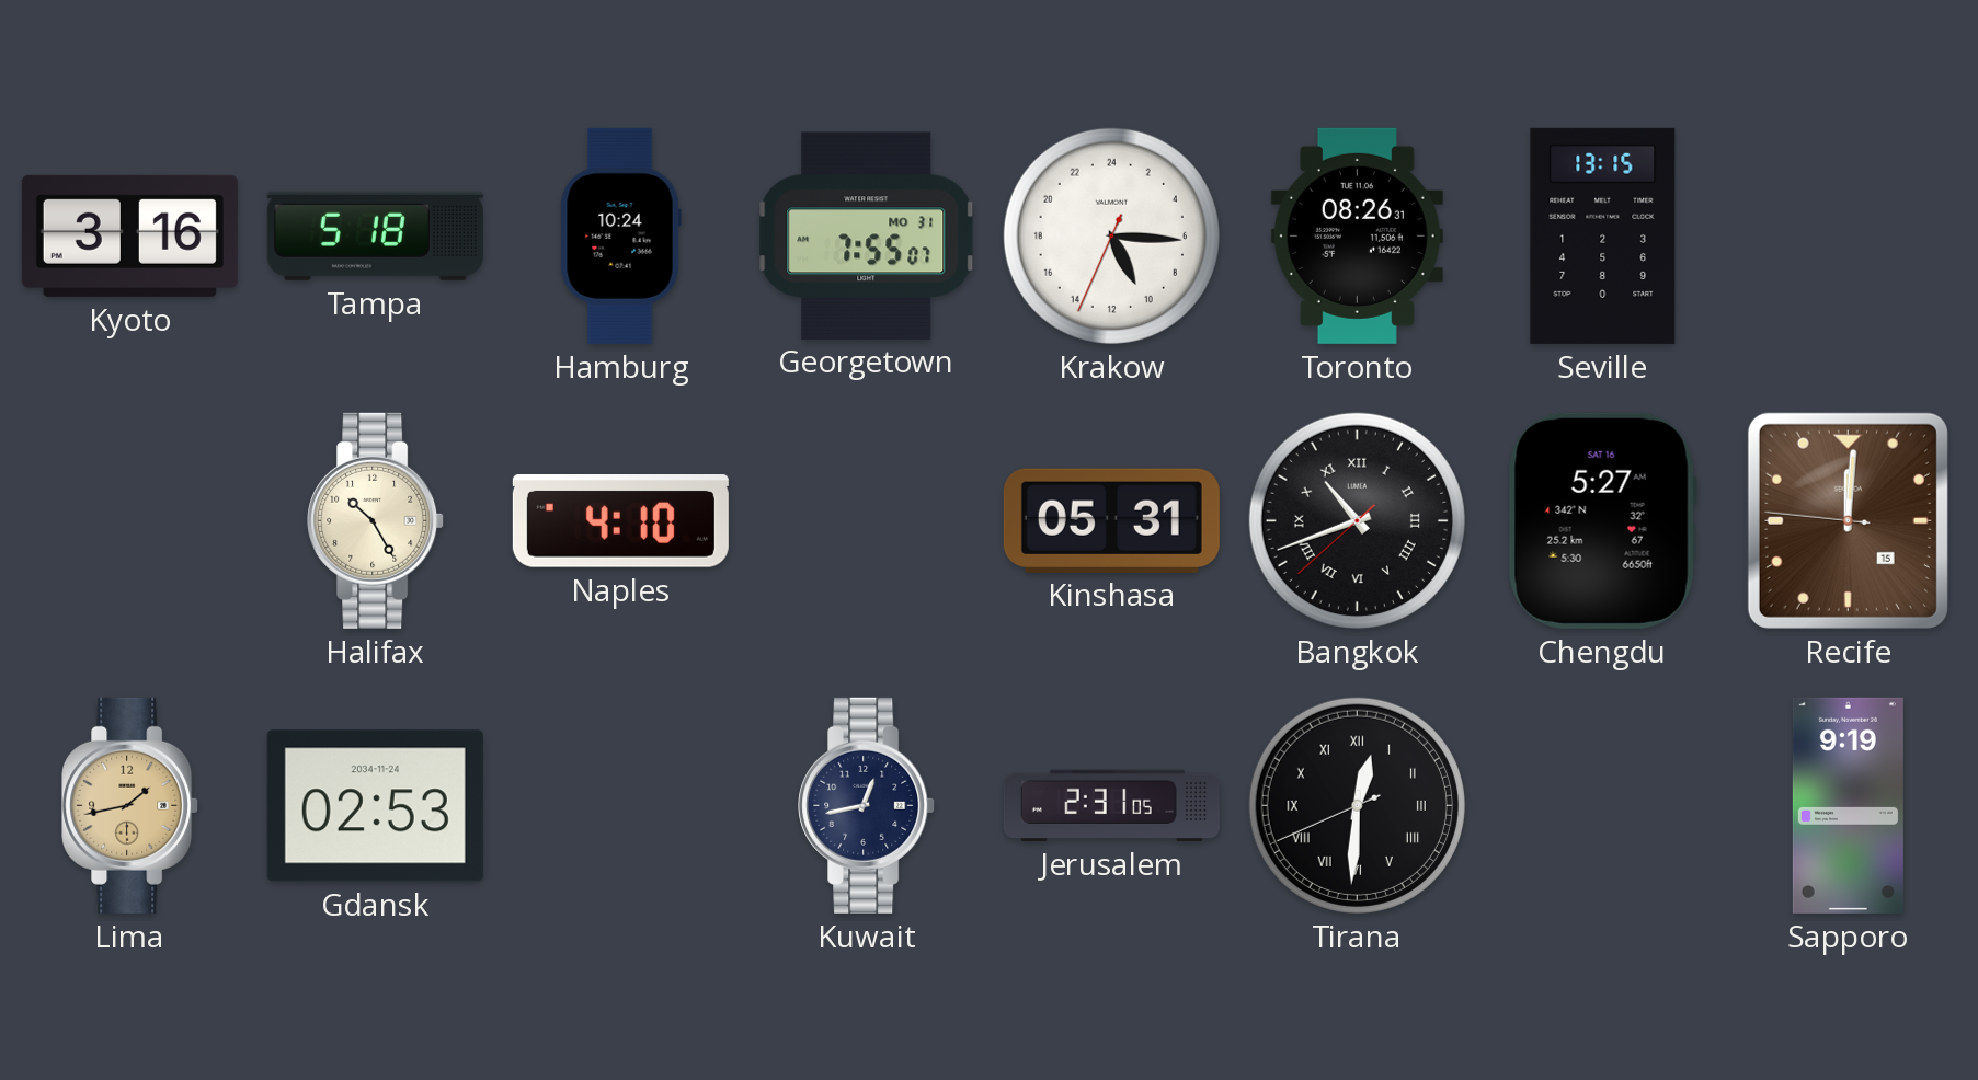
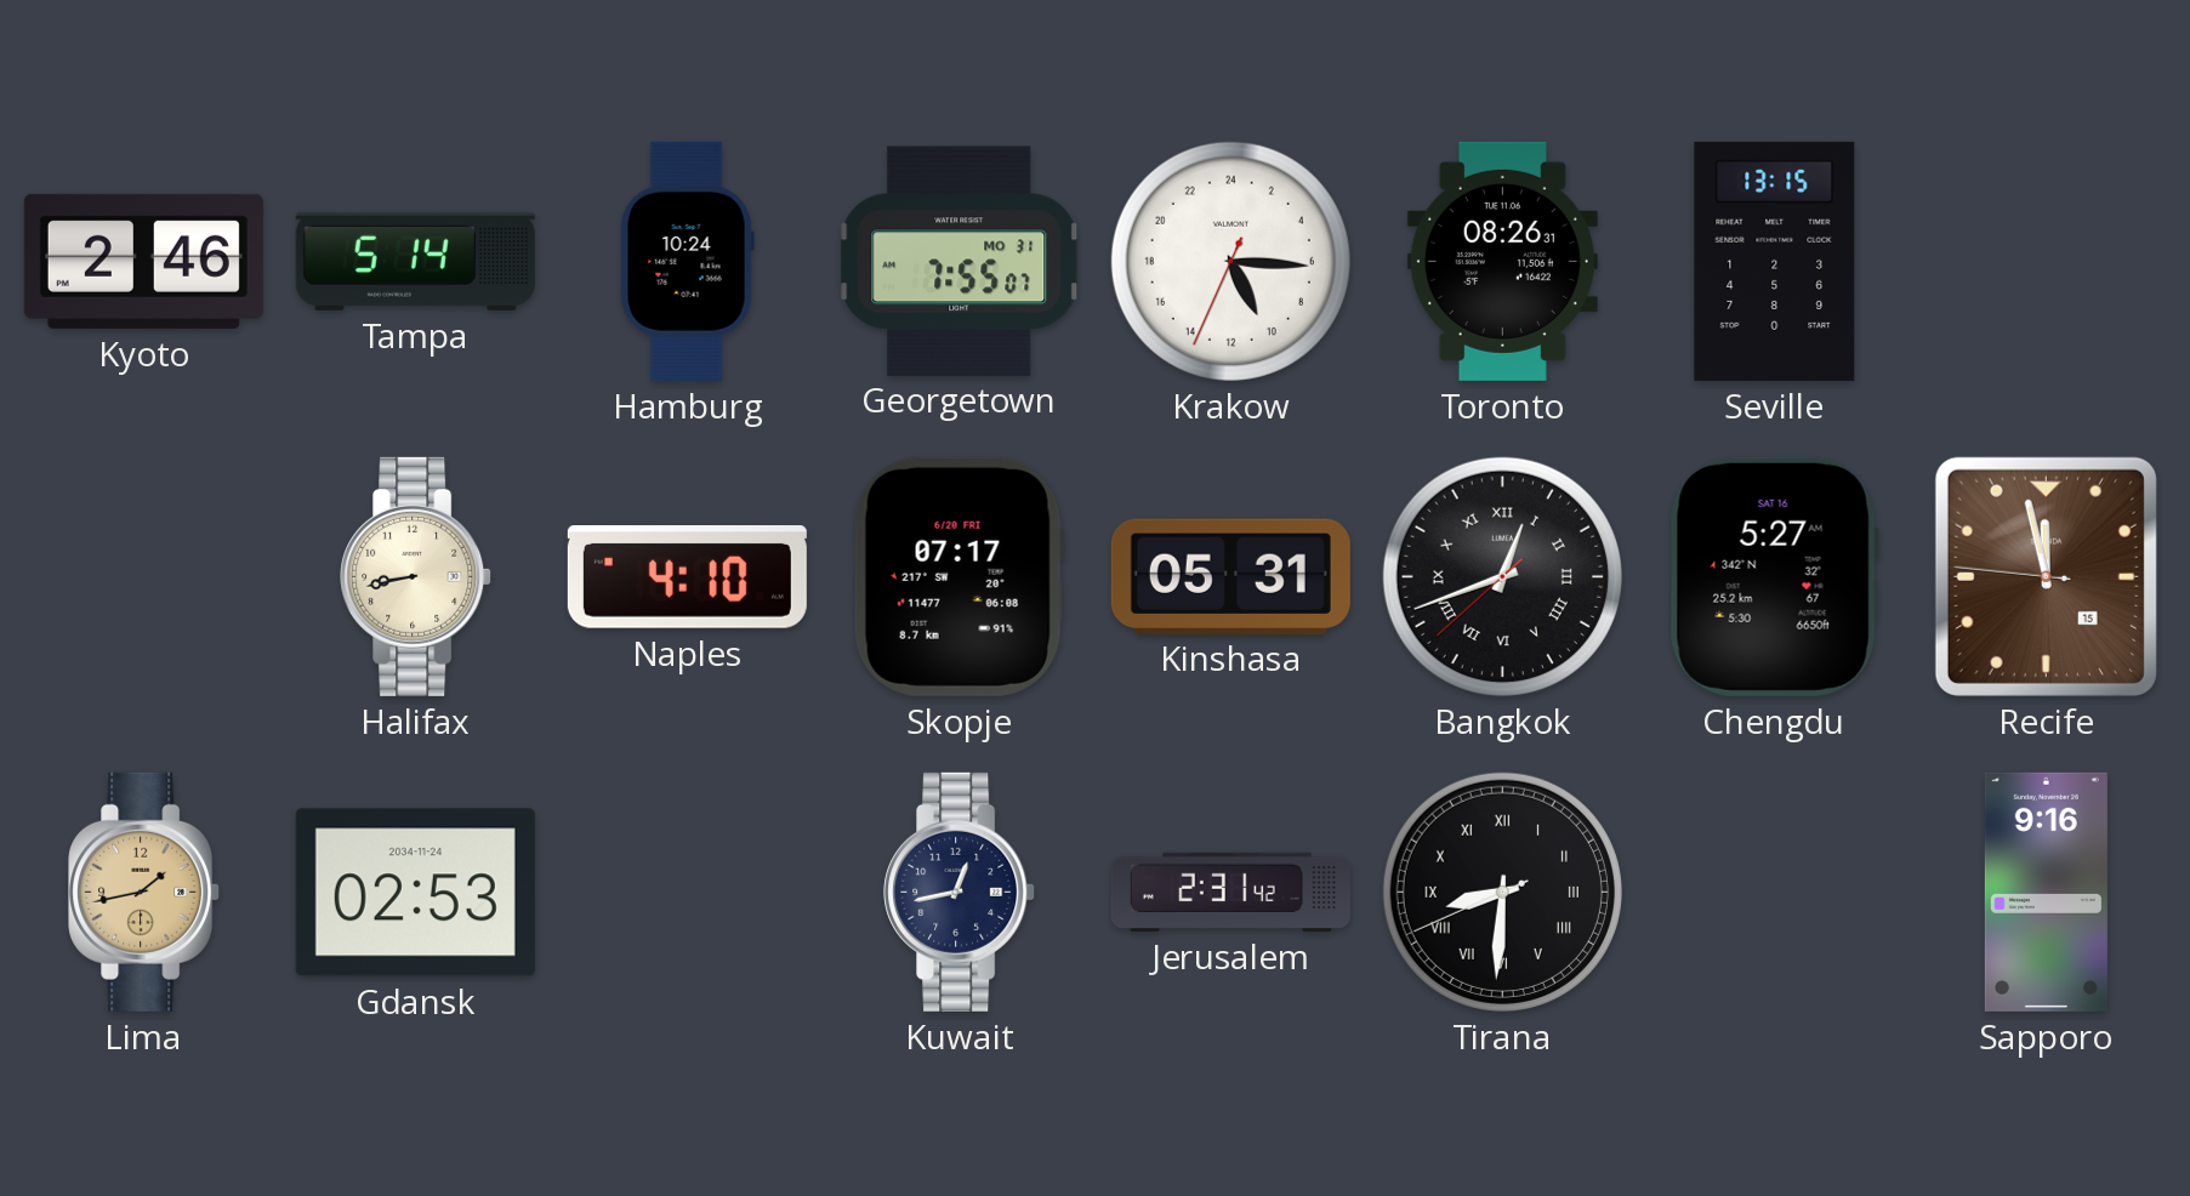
Kyoto: 3:16 -> 2:46
Tampa: 5:18 -> 5:14
Halifax: 10:25 -> 8:43
Skopje: none -> 07:17
Bangkok: 10:41 -> 12:41
Recife: 12:00 -> 11:57
Jerusalem: 2:31:05 -> 2:31:42
Tirana: 12:30 -> 8:30
Sapporo: 9:19 -> 9:16
